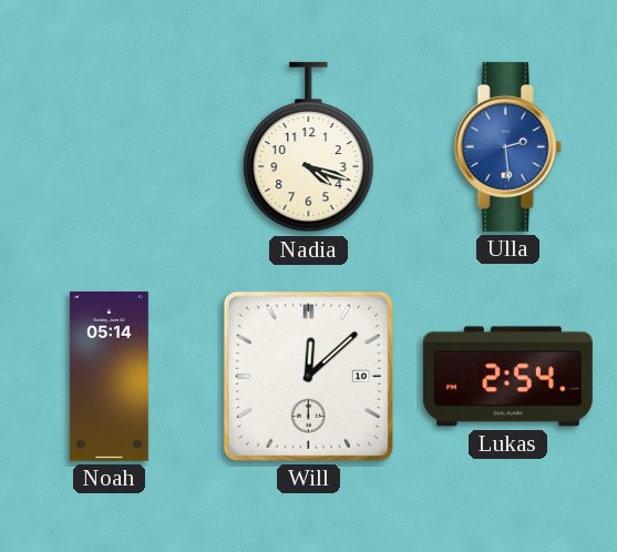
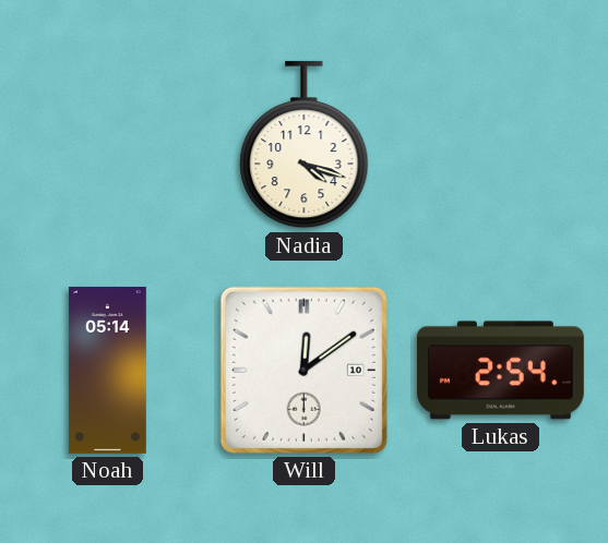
Ulla: 2:29 -> none
Will: 12:08 -> 12:09
